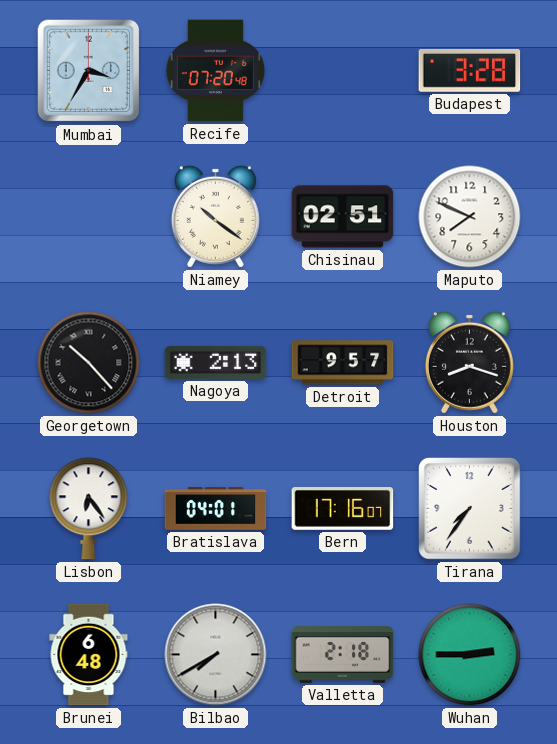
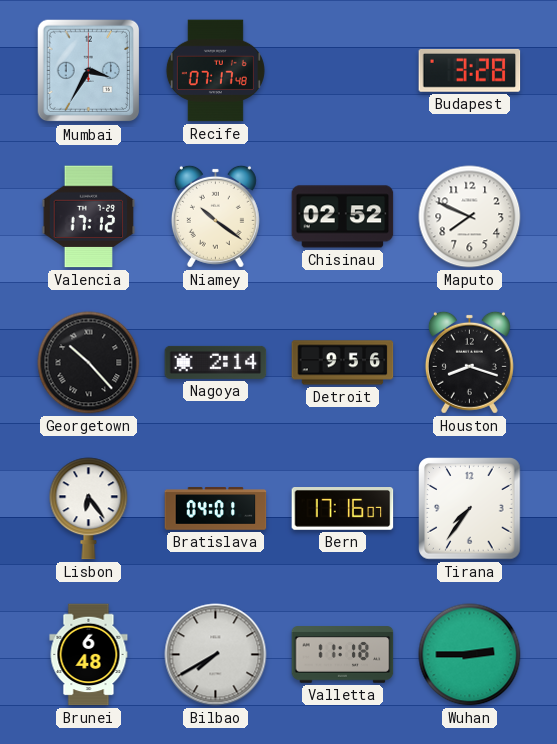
Recife: 07:20 -> 07:17
Valencia: none -> 17:12
Chisinau: 02:51 -> 02:52
Nagoya: 2:13 -> 2:14
Detroit: 9:57 -> 9:56
Valletta: 2:18 -> 11:18
